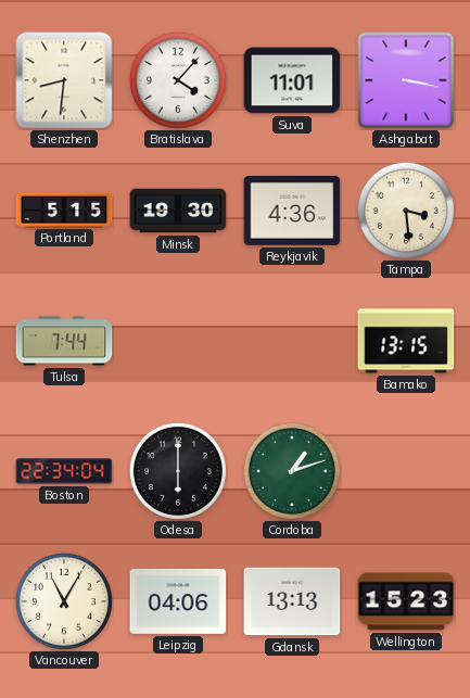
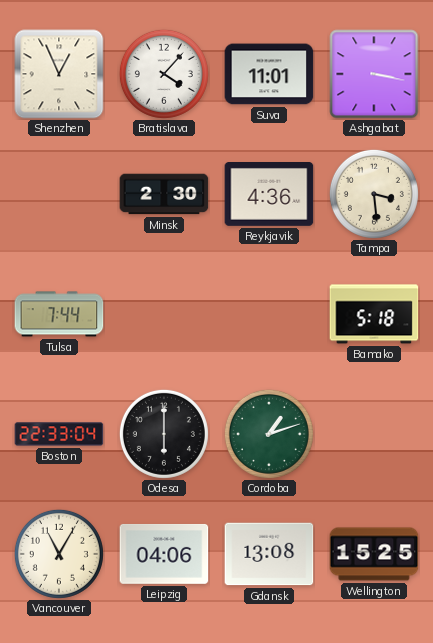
Shenzhen: 8:31 -> 12:56
Portland: 5:15 -> none
Minsk: 19:30 -> 2:30
Bamako: 13:15 -> 5:18
Boston: 22:34 -> 22:33
Gdansk: 13:13 -> 13:08
Wellington: 15:23 -> 15:25
